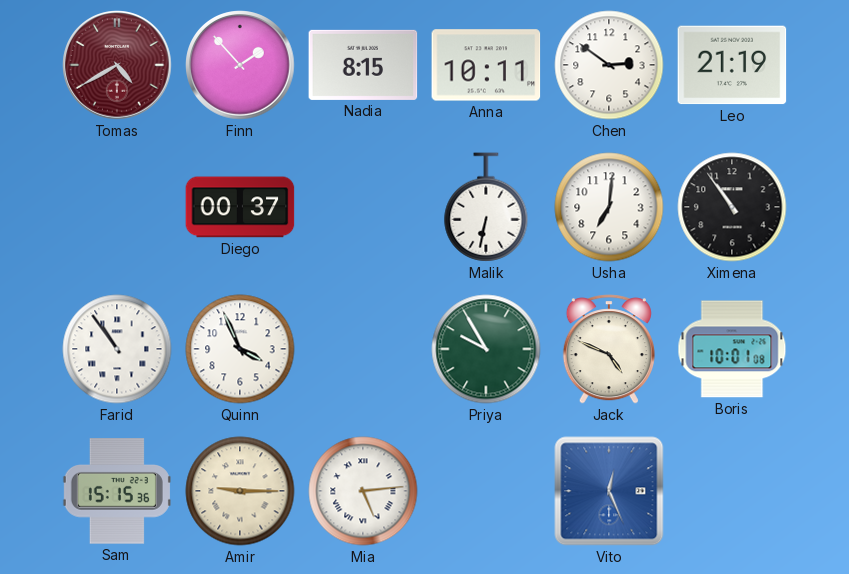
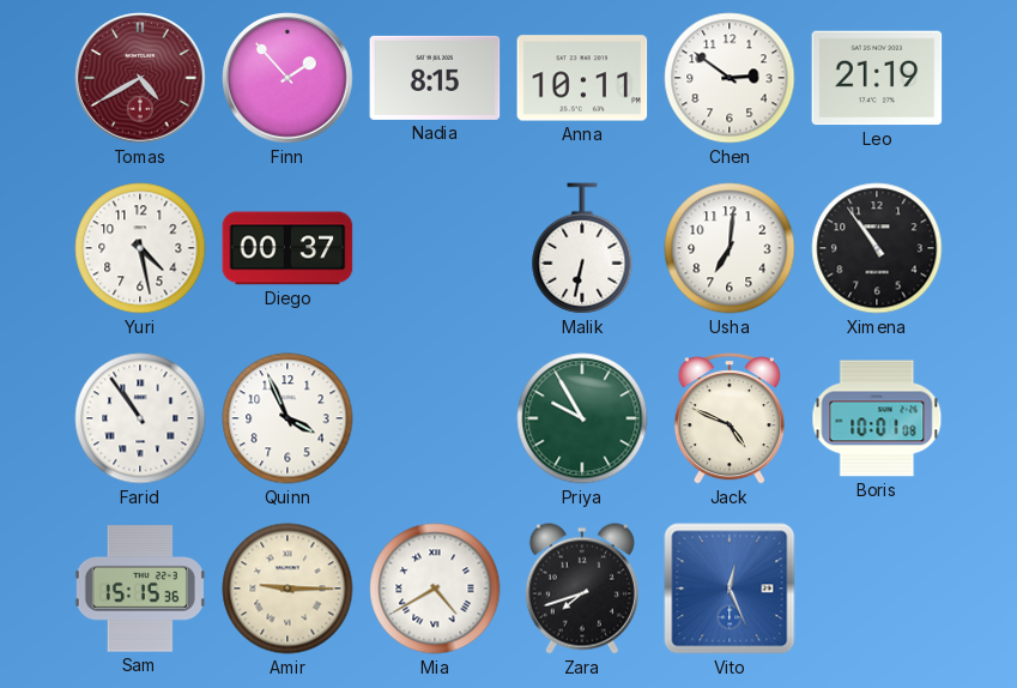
Yuri: none -> 4:28
Mia: 5:14 -> 4:40
Zara: none -> 7:42
